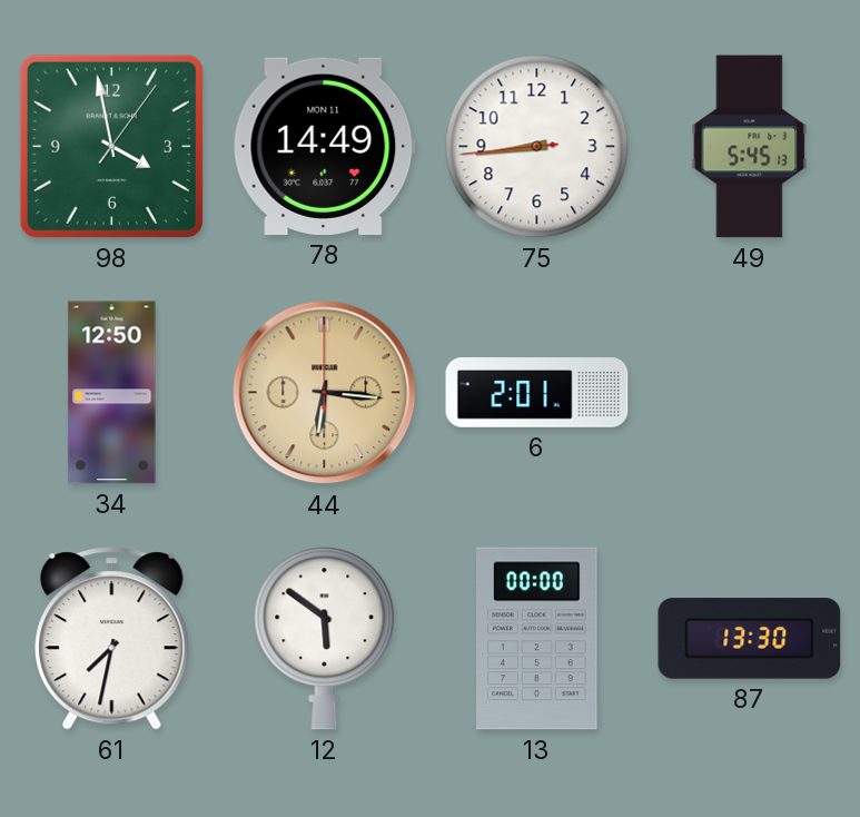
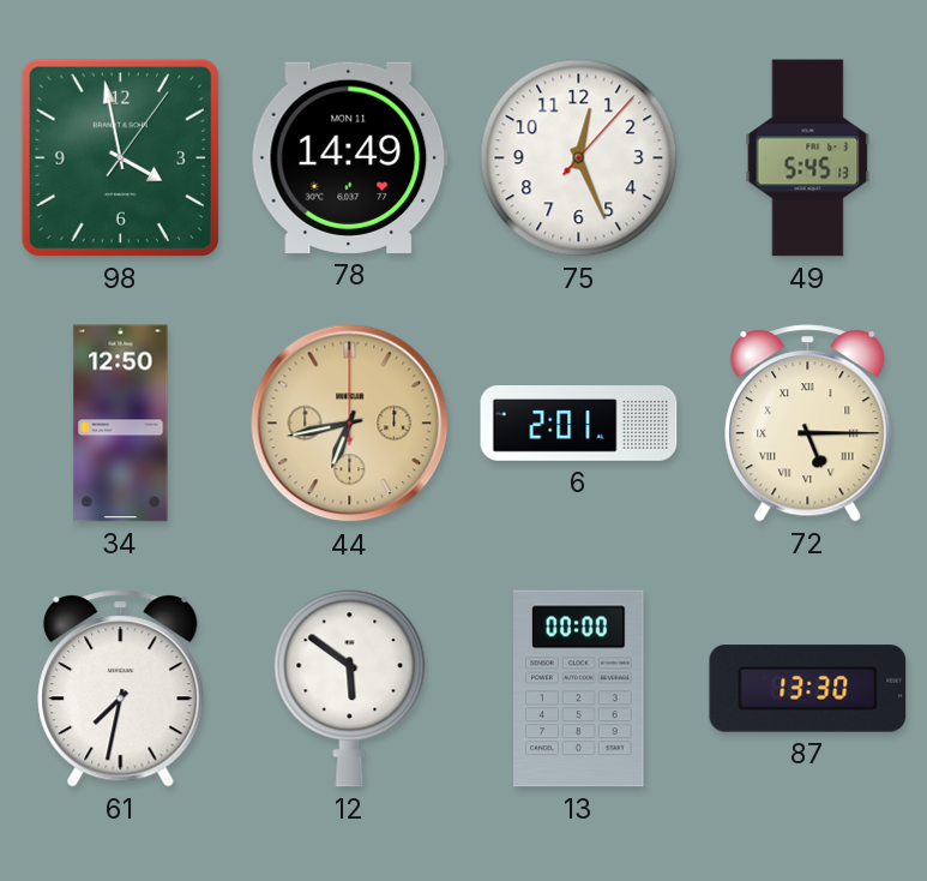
75: 8:43 -> 12:26
44: 6:16 -> 6:43
72: none -> 5:15
